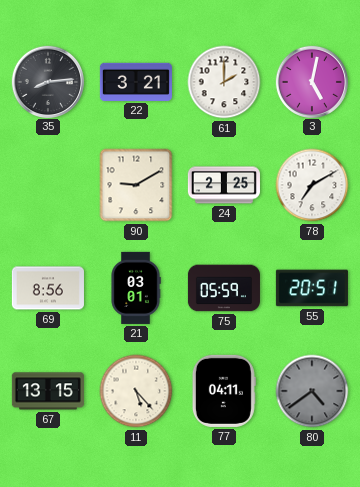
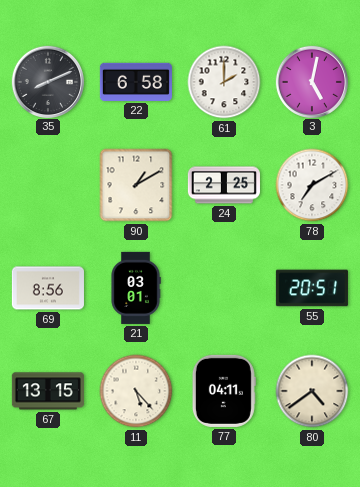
35: 8:14 -> 8:11
22: 3:21 -> 6:58
90: 9:10 -> 1:10
75: 05:59 -> none
80 dial: grey -> cream
